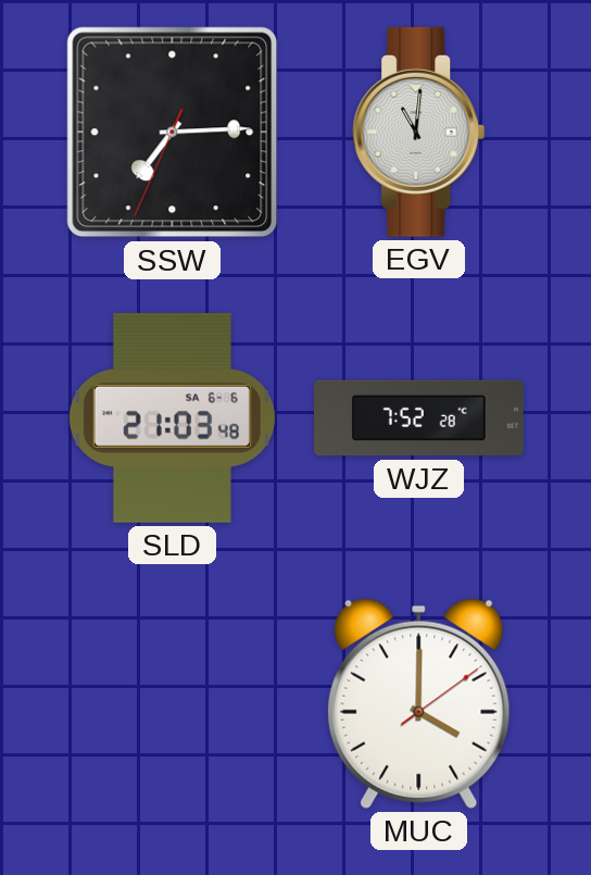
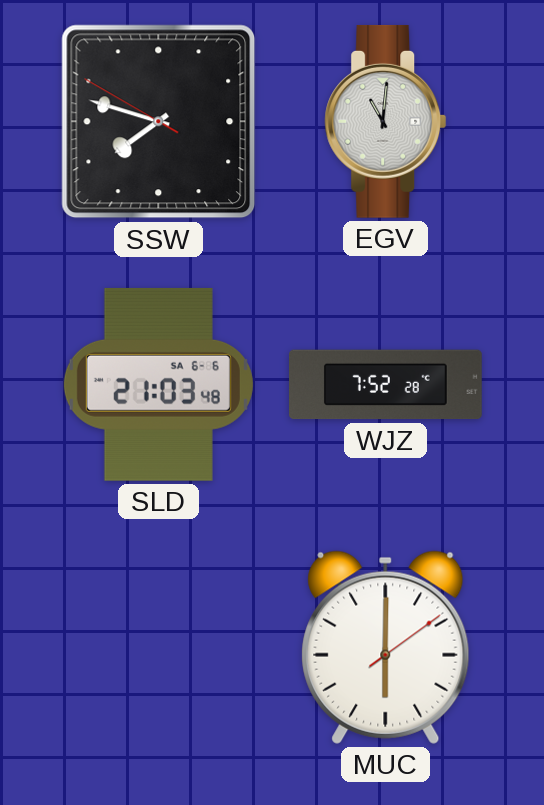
SSW: 7:14 -> 7:47
MUC: 4:00 -> 6:00
